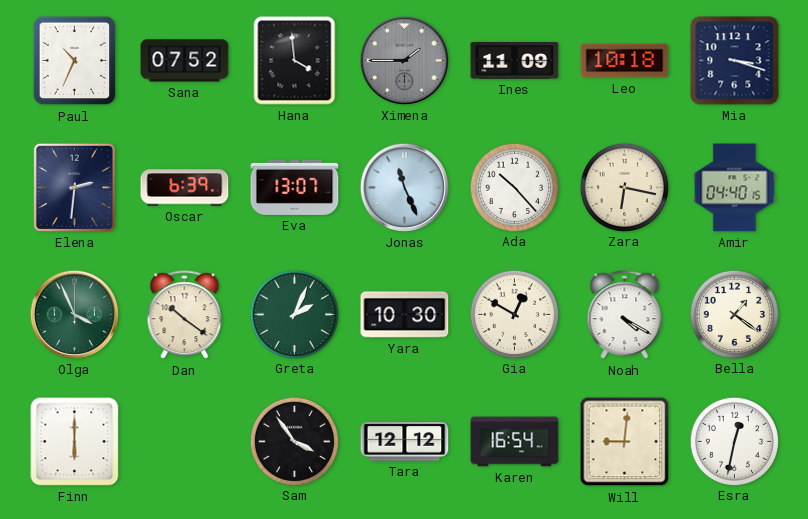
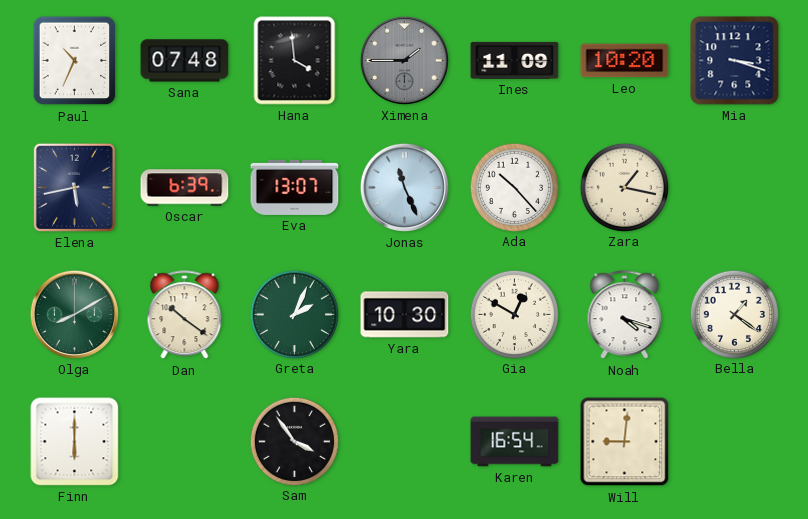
Sana: 07:52 -> 07:48
Leo: 10:18 -> 10:20
Elena: 2:31 -> 5:43
Zara: 6:17 -> 1:17
Amir: 04:40 -> none
Olga: 3:56 -> 8:10
Noah: 4:20 -> 4:18
Tara: 12:12 -> none
Esra: 12:32 -> none
